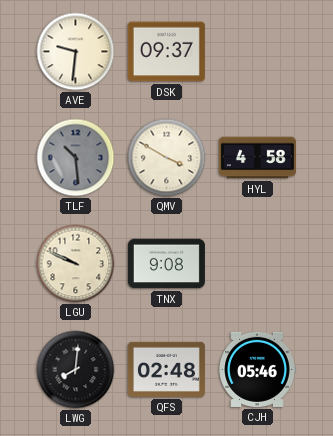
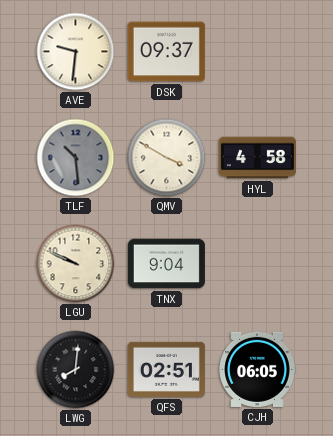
TNX: 9:08 -> 9:04
QFS: 02:48 -> 02:51
CJH: 05:46 -> 06:05
